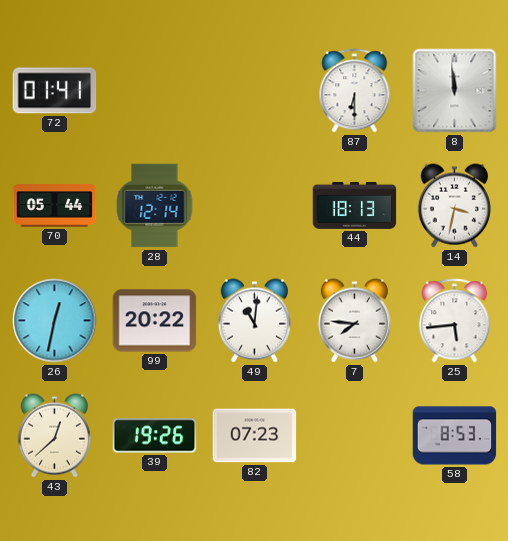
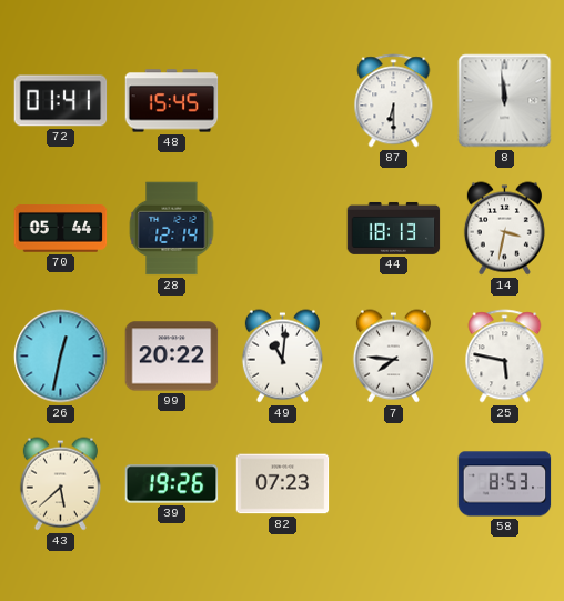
48: none -> 15:45
25: 5:44 -> 5:47
43: 12:38 -> 5:38
